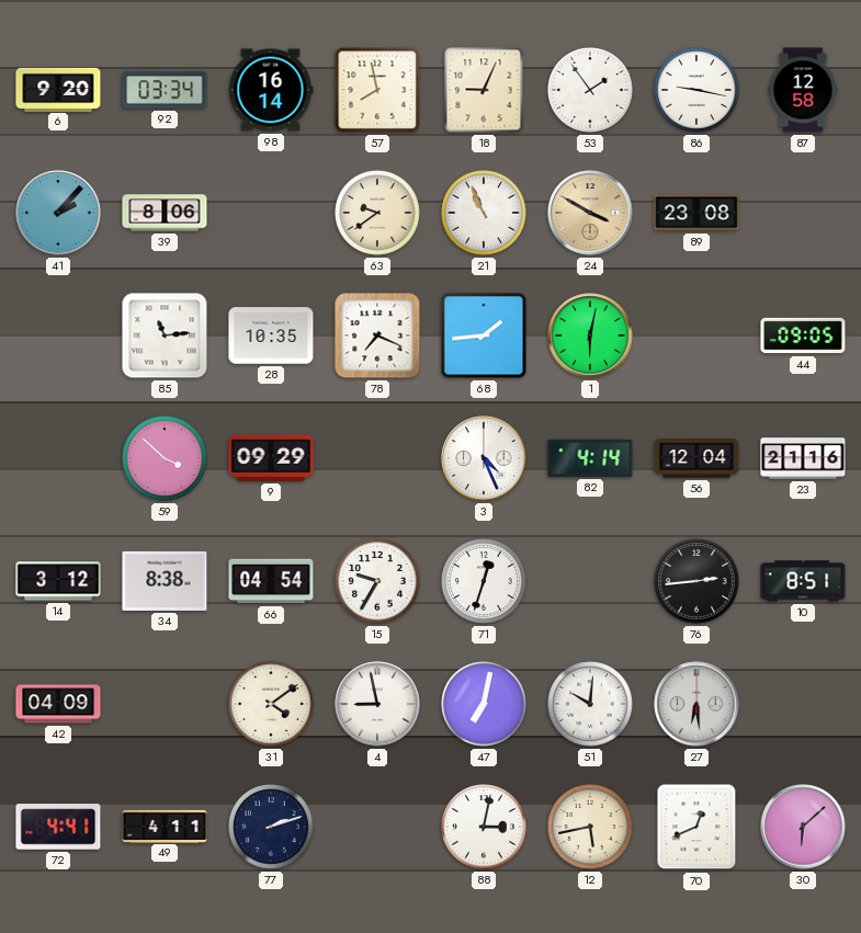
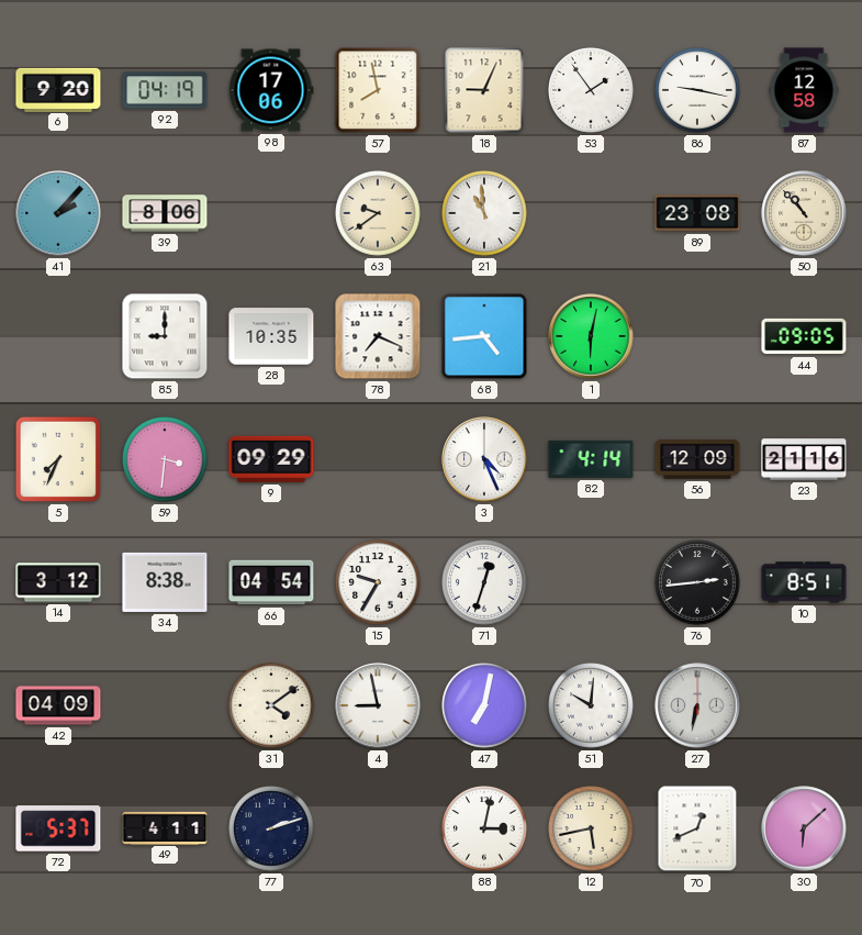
92: 03:34 -> 04:19
98: 16:14 -> 17:06
21: 10:56 -> 10:59
24: 3:50 -> none
50: none -> 10:53
85: 11:14 -> 9:00
68: 1:44 -> 4:44
5: none -> 7:34
59: 3:52 -> 3:31
56: 12:04 -> 12:09
27: 6:29 -> 6:32
72: 4:41 -> 5:37
